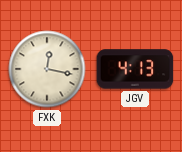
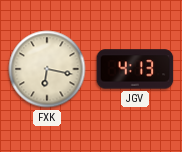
FXK: 12:17 -> 6:17
